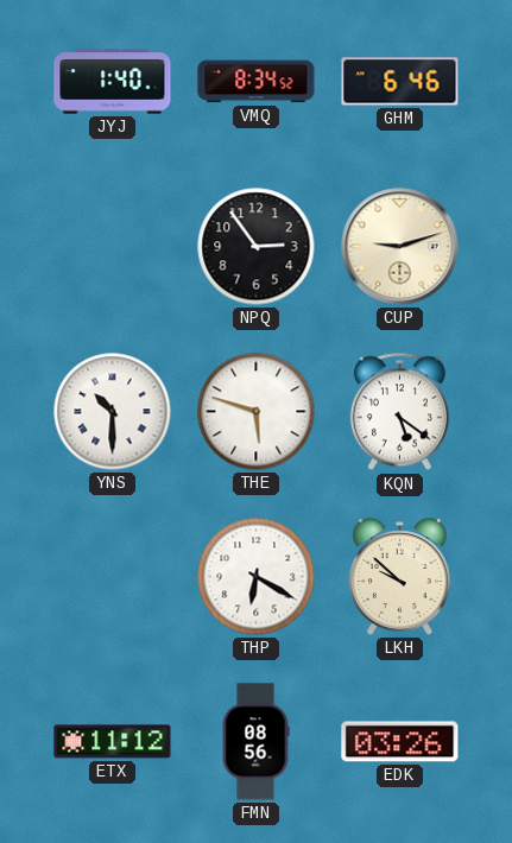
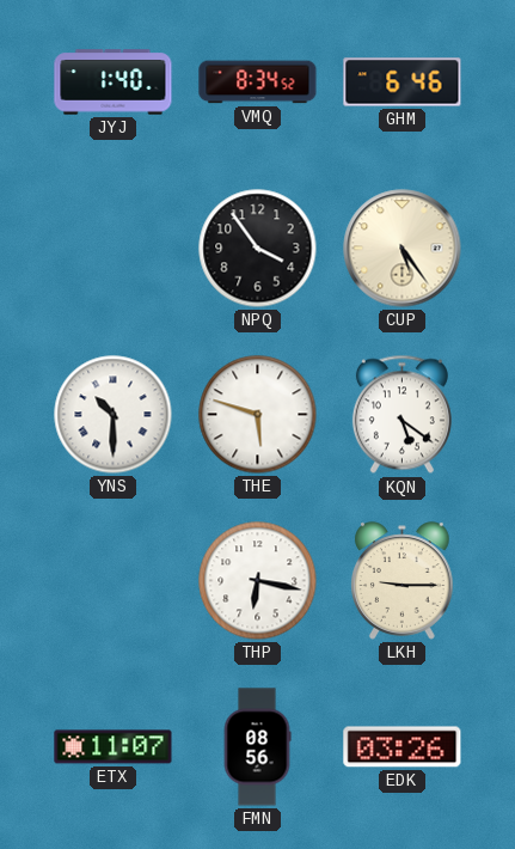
NPQ: 2:54 -> 3:54
CUP: 9:12 -> 5:24
THP: 6:20 -> 6:17
LKH: 9:52 -> 9:15
ETX: 11:12 -> 11:07
